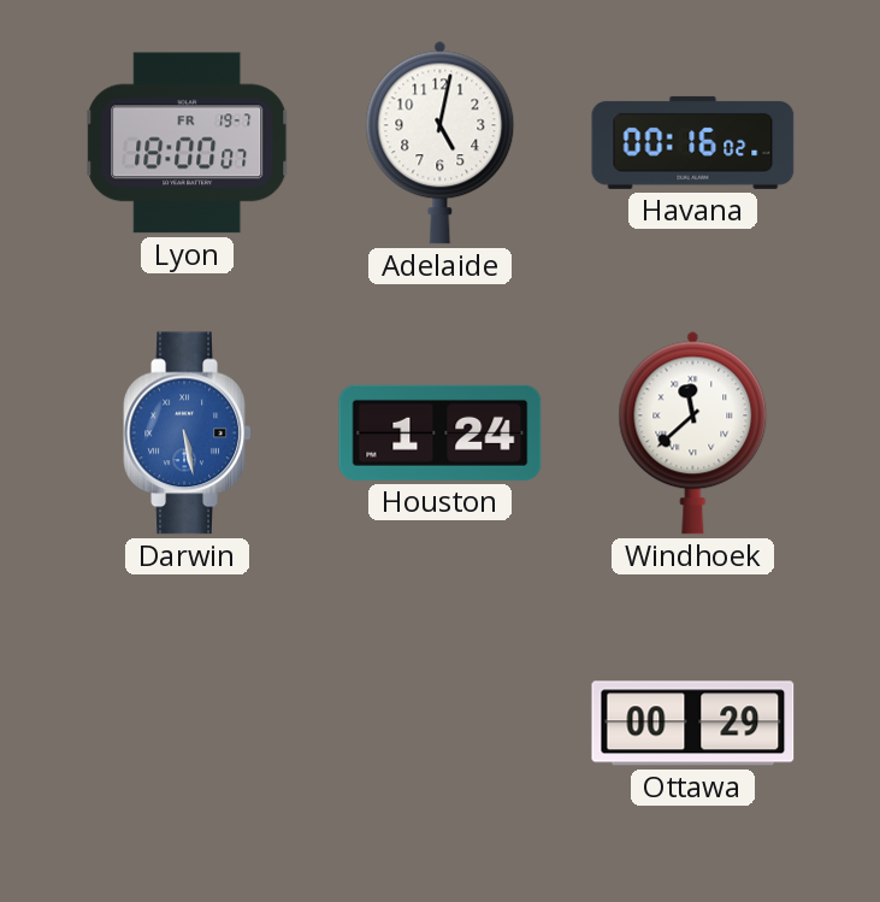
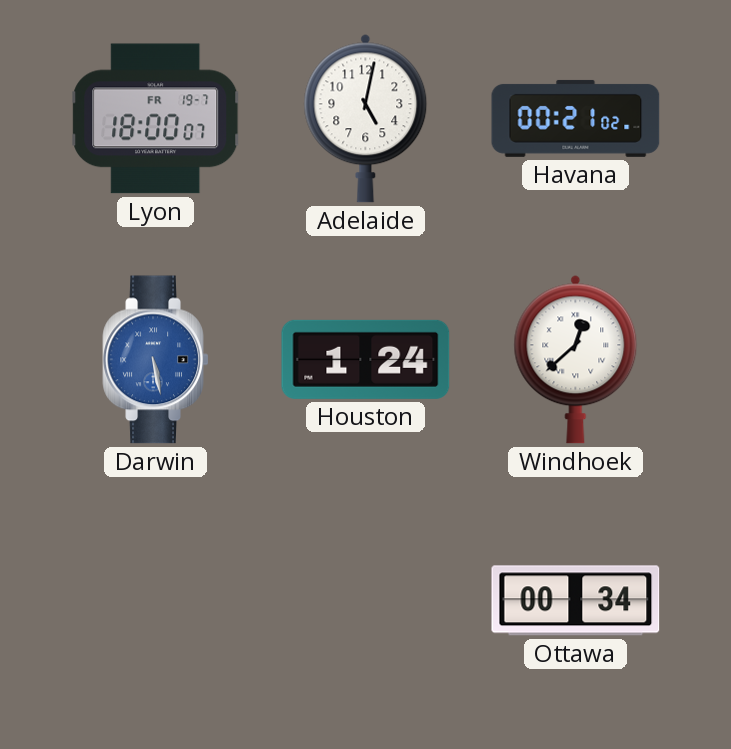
Havana: 00:16 -> 00:21
Windhoek: 11:38 -> 12:38
Ottawa: 00:29 -> 00:34
